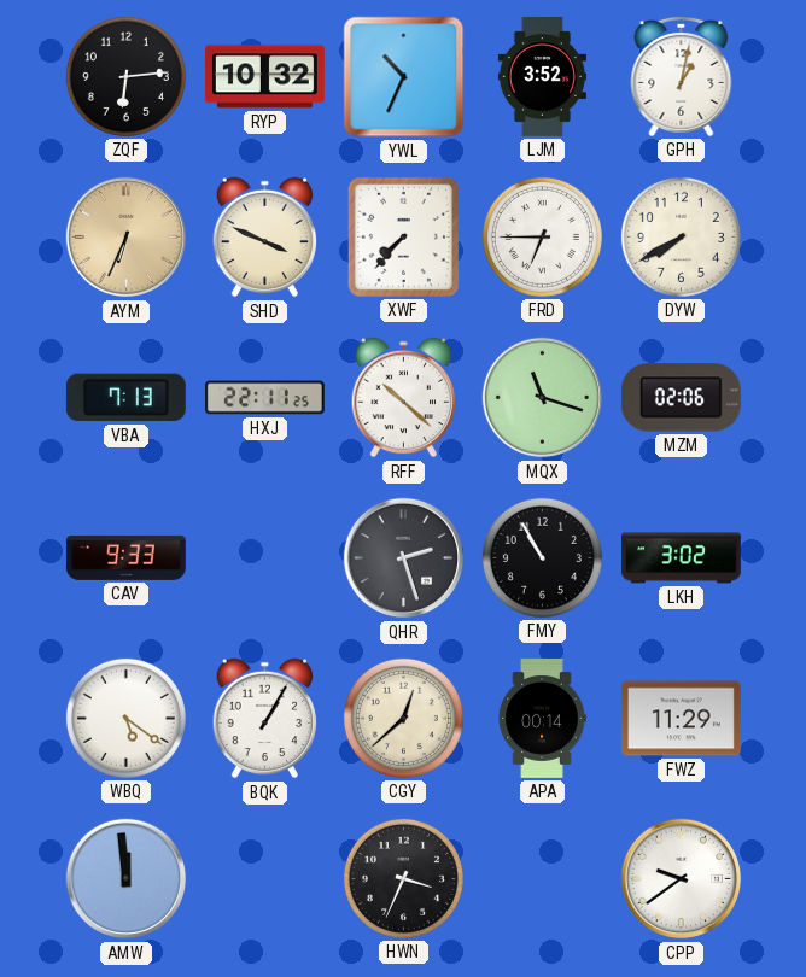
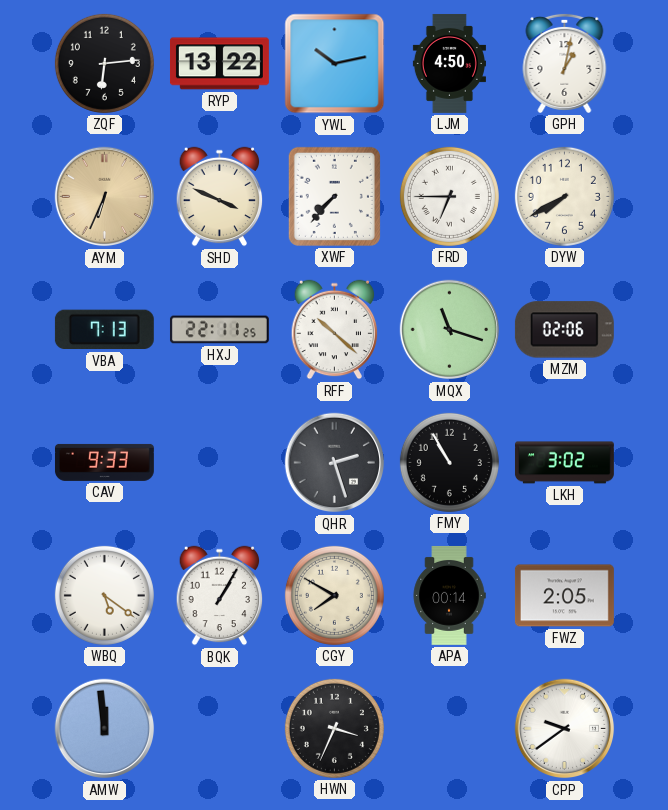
RYP: 10:32 -> 13:22
YWL: 10:34 -> 10:13
LJM: 3:52 -> 4:50
CGY: 12:38 -> 7:50
FWZ: 11:29 -> 2:05
